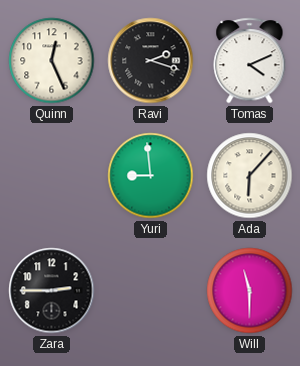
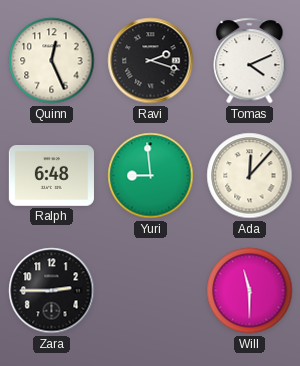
Ralph: none -> 6:48
Ada: 6:07 -> 12:07
